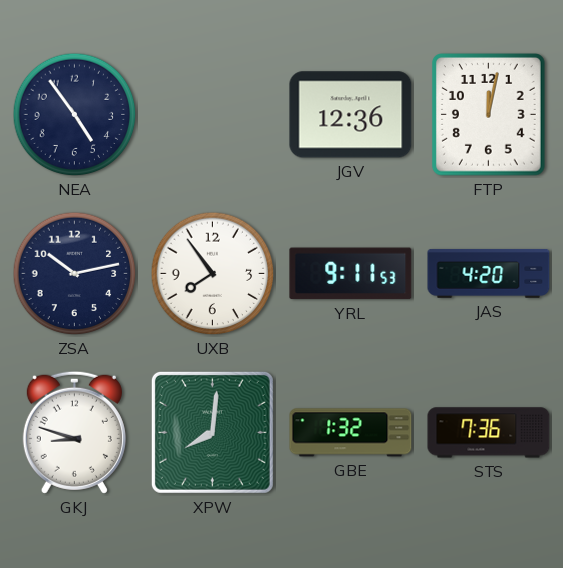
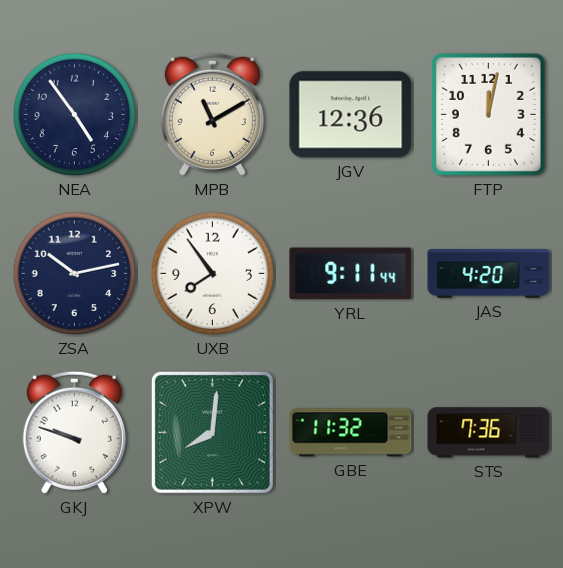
MPB: none -> 11:10
YRL: 9:11:53 -> 9:11:44
GKJ: 8:48 -> 9:48
GBE: 1:32 -> 11:32
